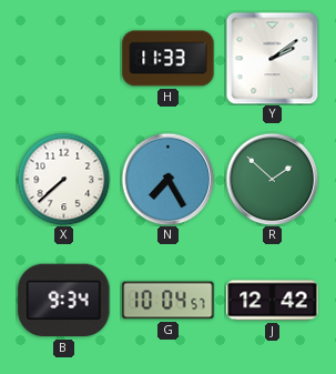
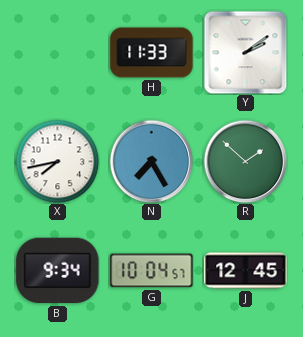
X: 7:38 -> 7:43
J: 12:42 -> 12:45
